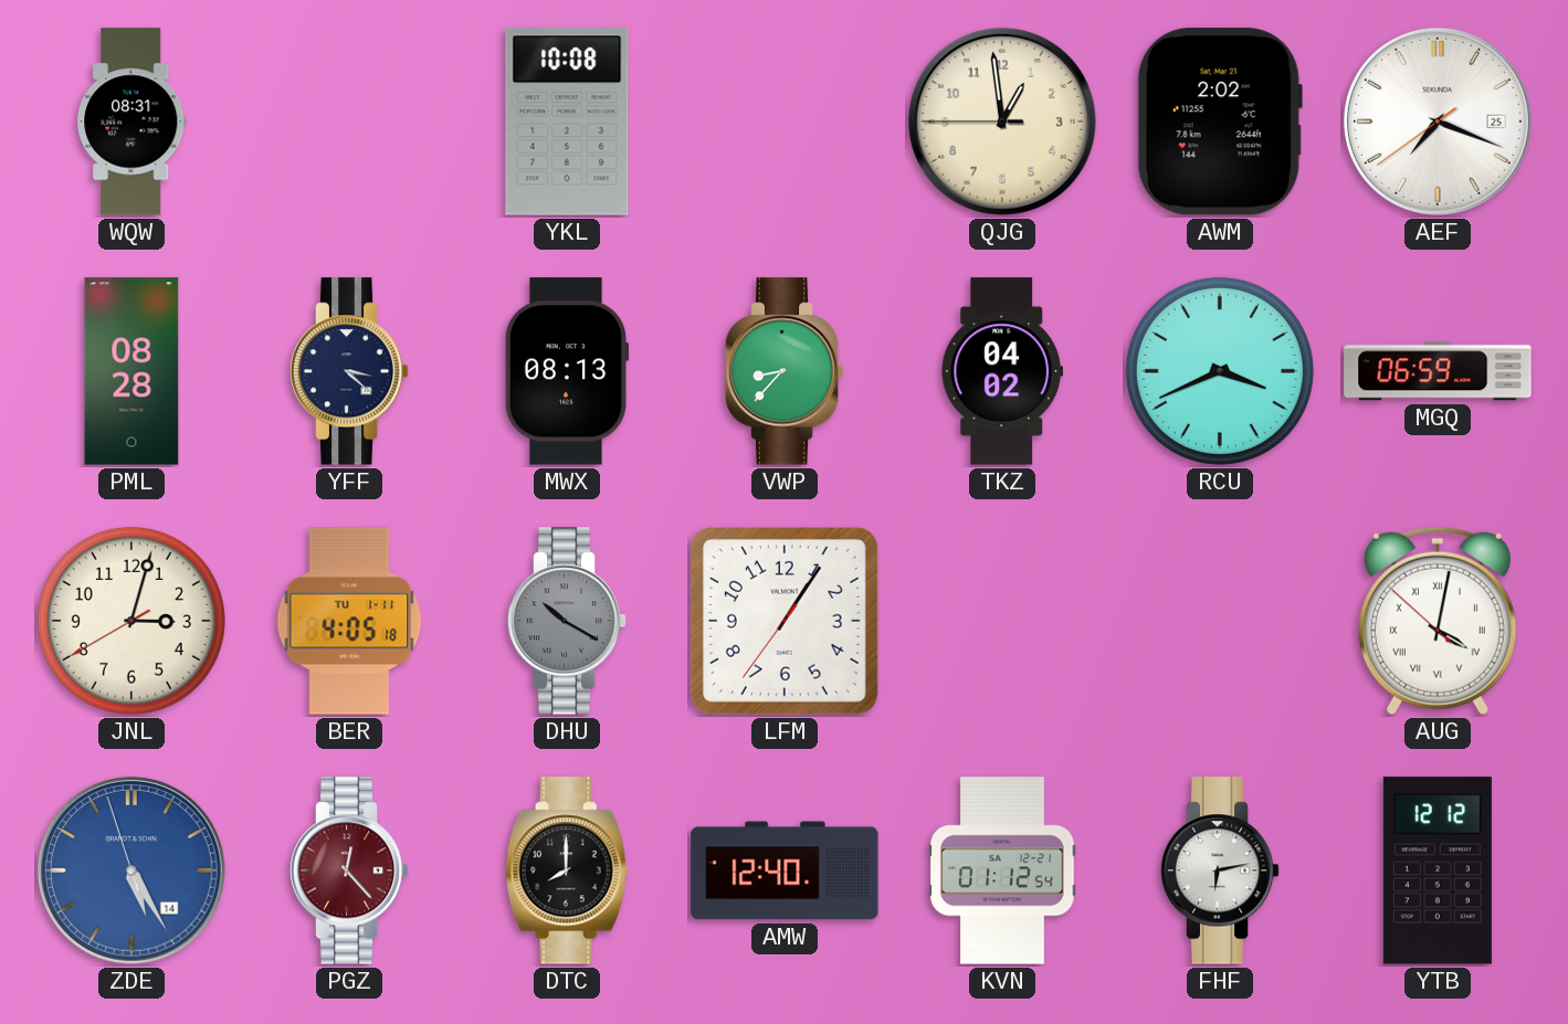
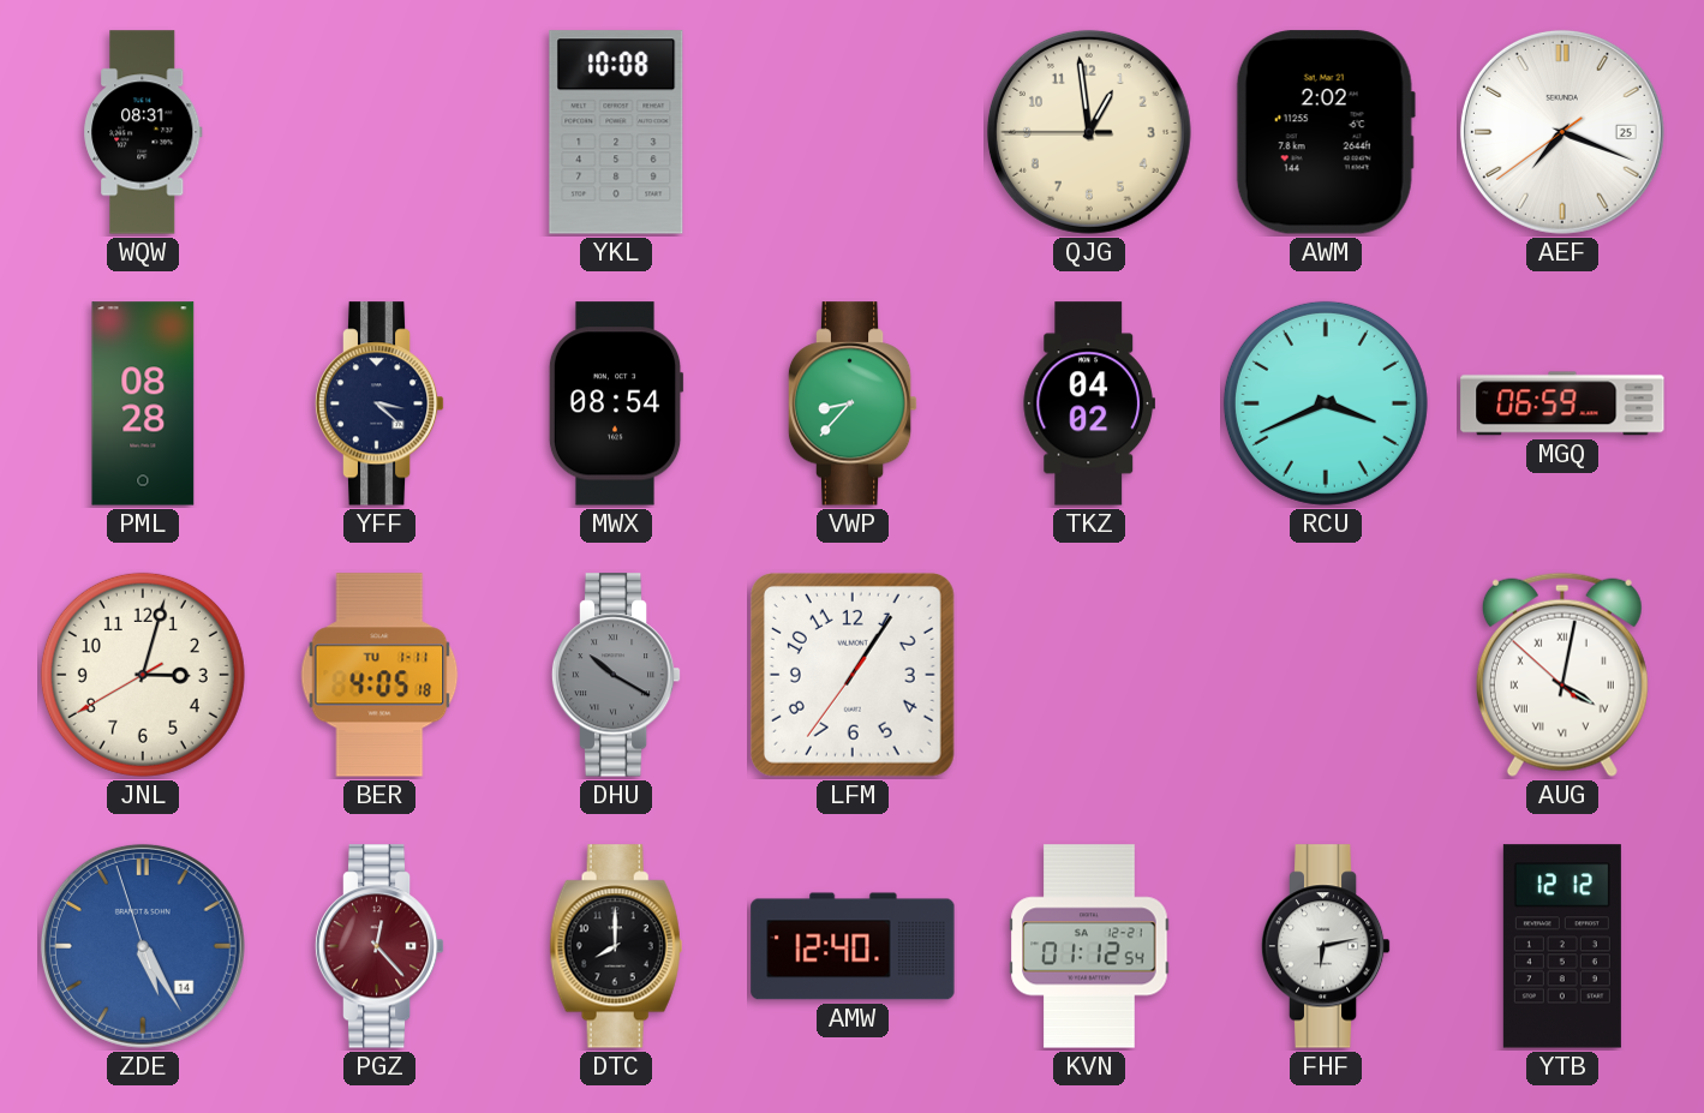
MWX: 08:13 -> 08:54
